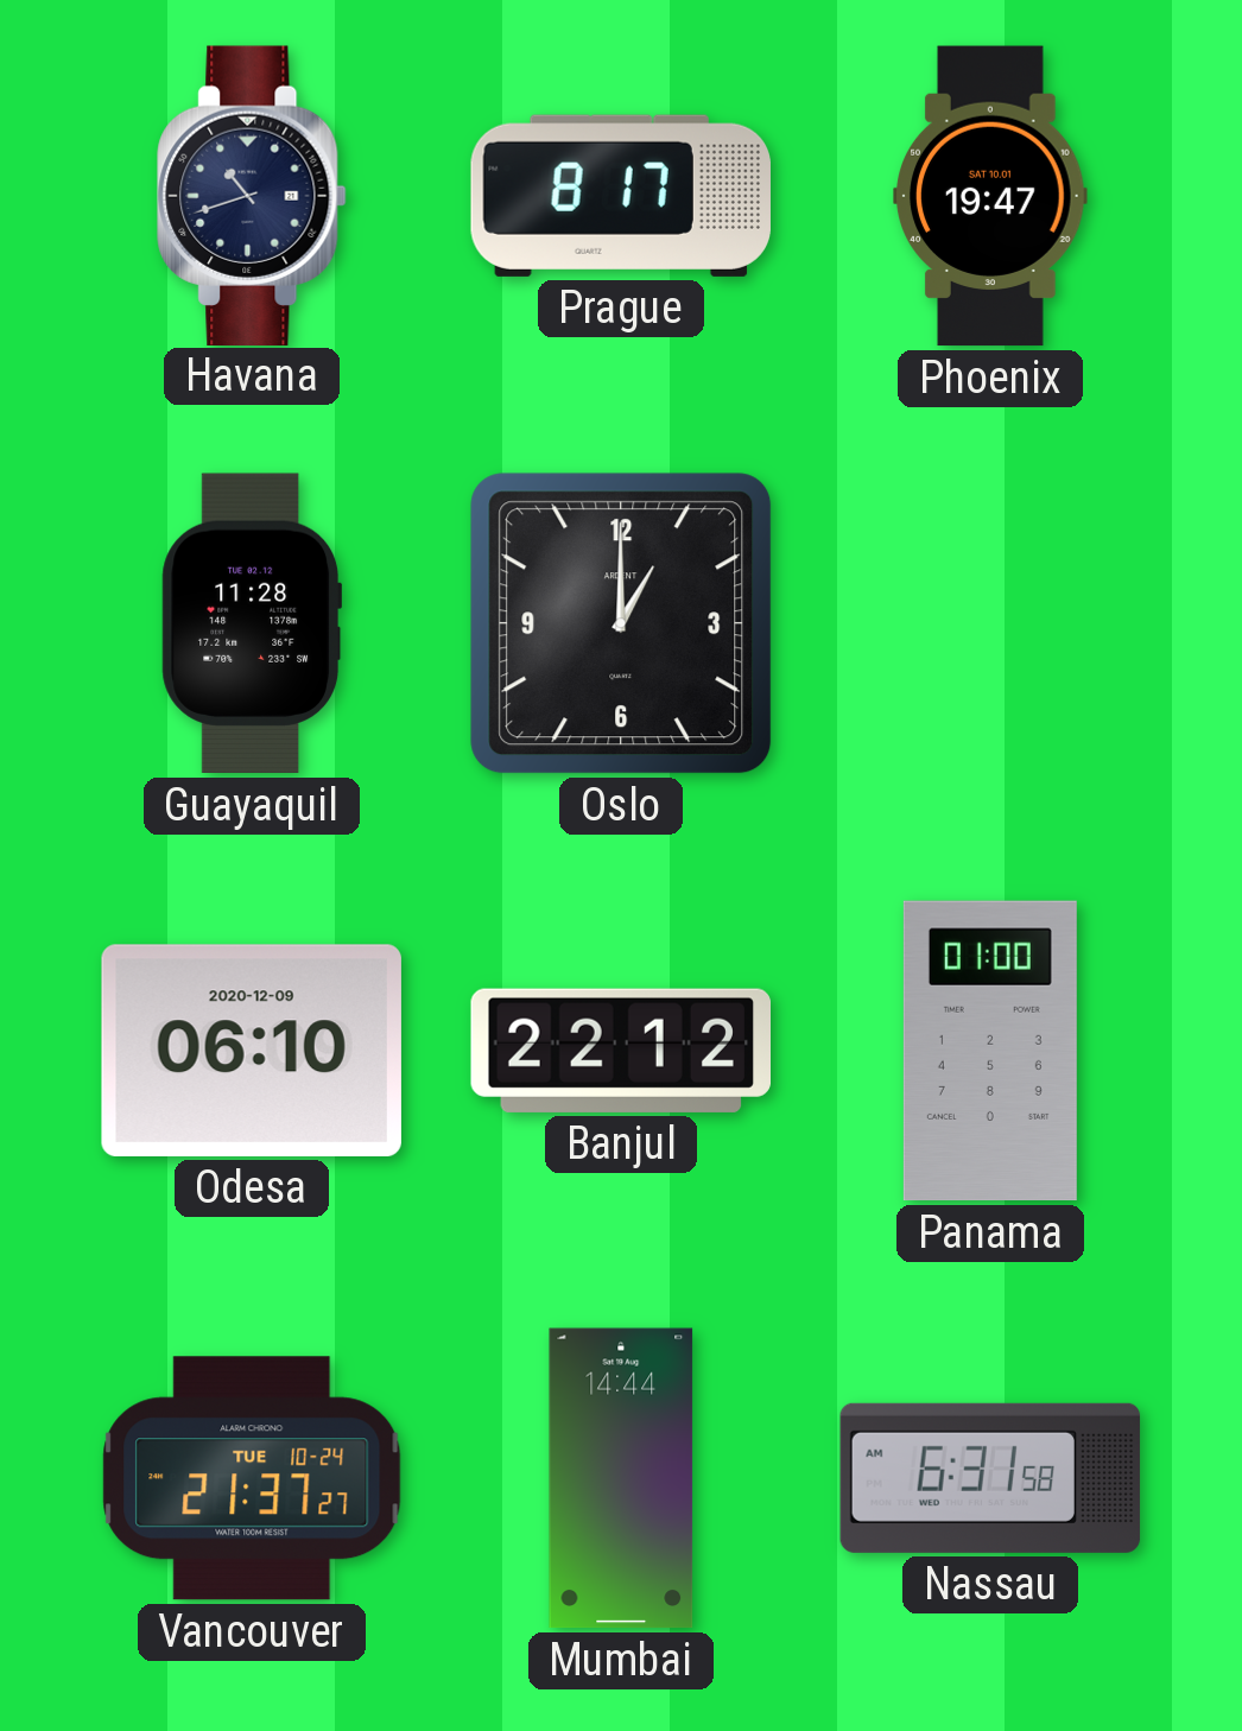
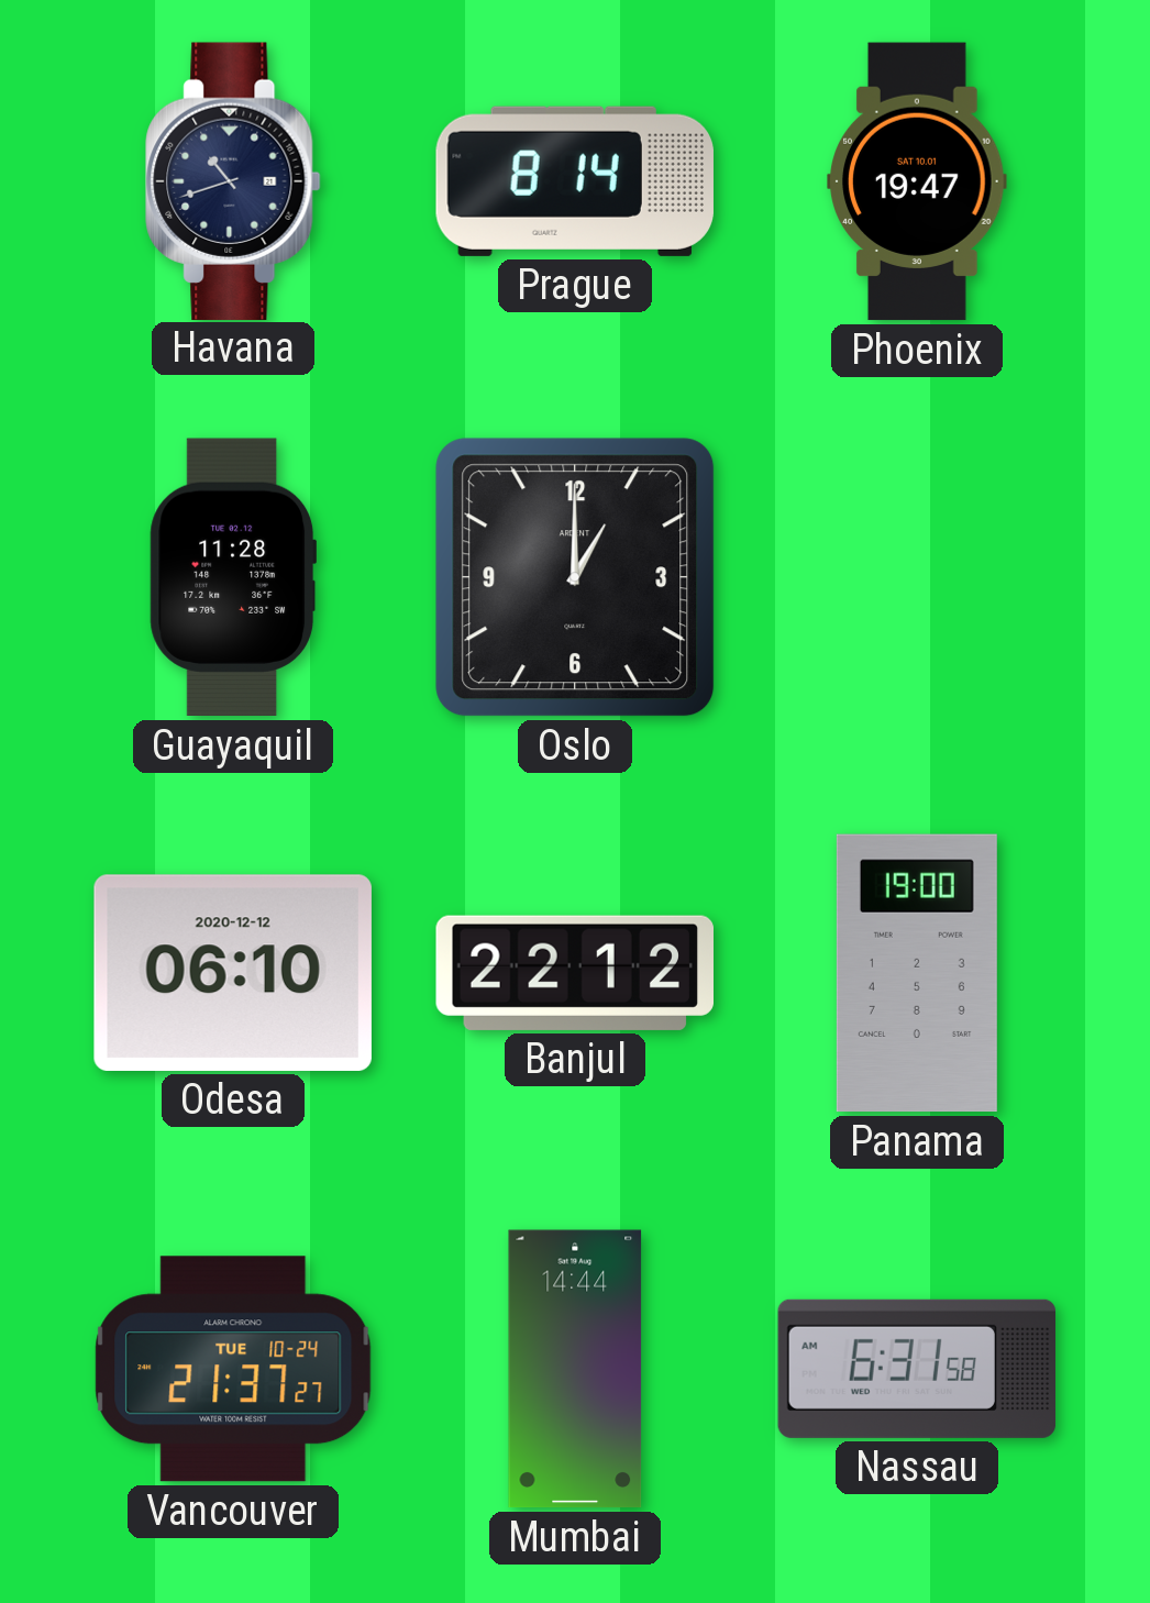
Prague: 8:17 -> 8:14
Odesa date: 2020-12-09 -> 2020-12-12
Panama: 01:00 -> 19:00
